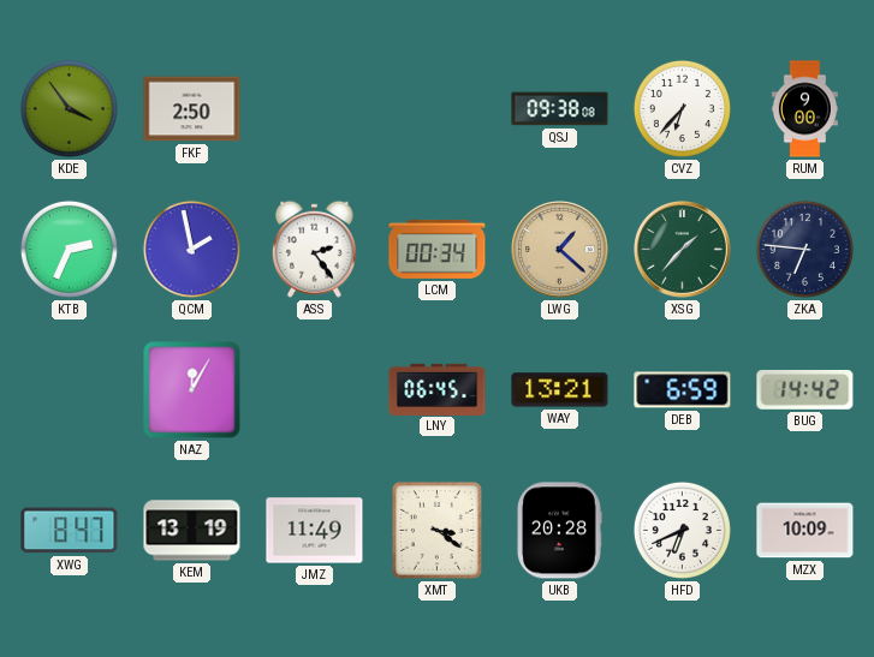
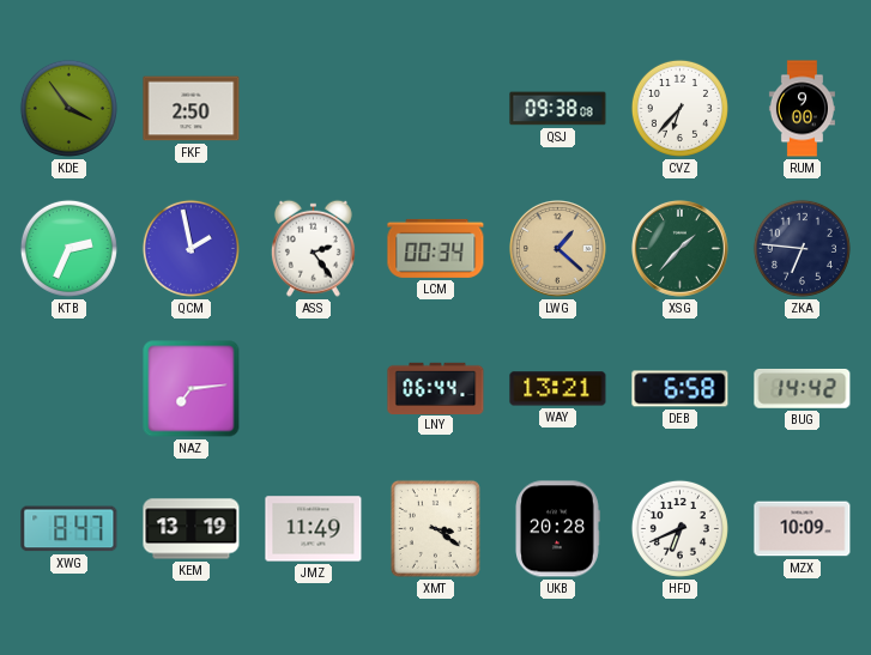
NAZ: 12:05 -> 7:14
LNY: 06:45 -> 06:44
DEB: 6:59 -> 6:58
